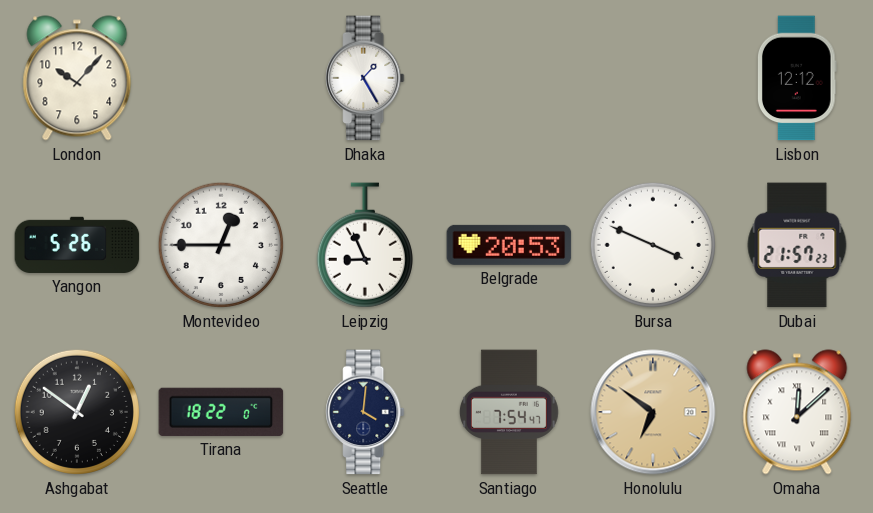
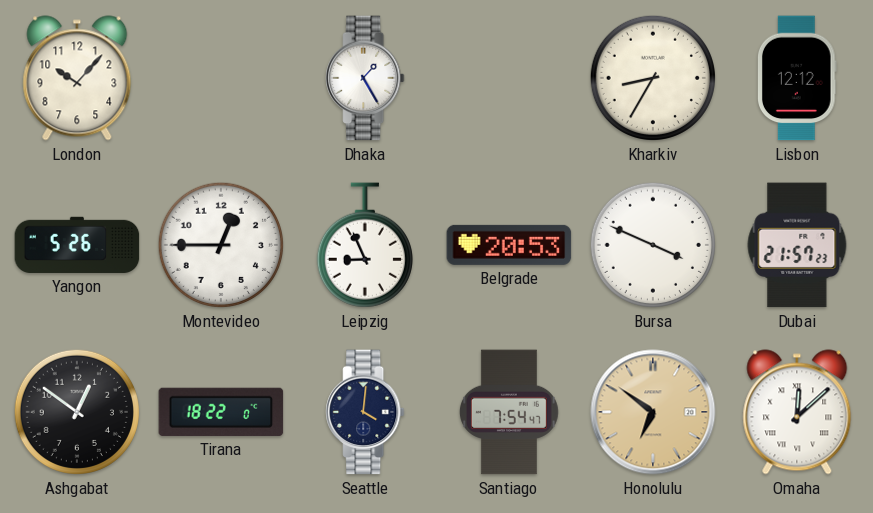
Kharkiv: none -> 8:35
